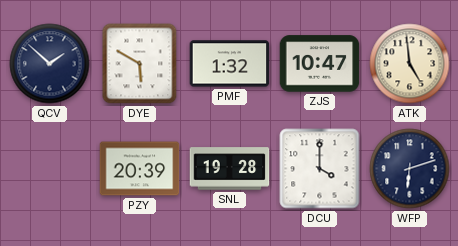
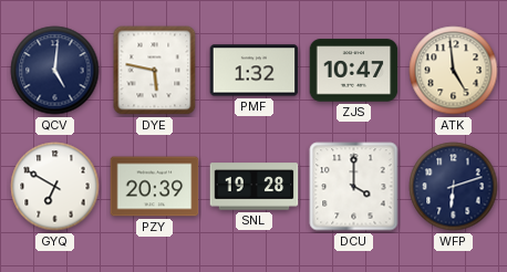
QCV: 1:52 -> 5:01
DYE: 5:50 -> 5:47
GYQ: none -> 6:50
